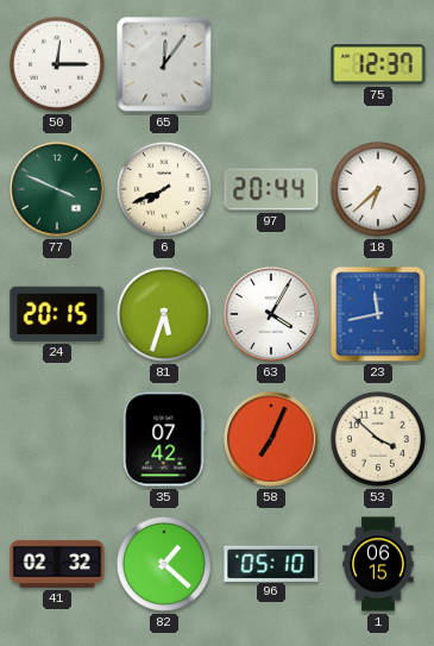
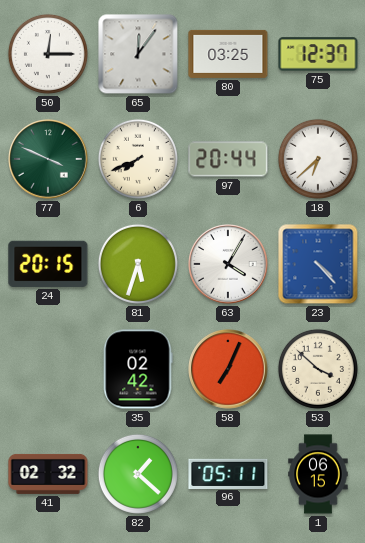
80: none -> 03:25
23: 11:43 -> 4:23
35: 07:42 -> 02:42
96: 05:10 -> 05:11
